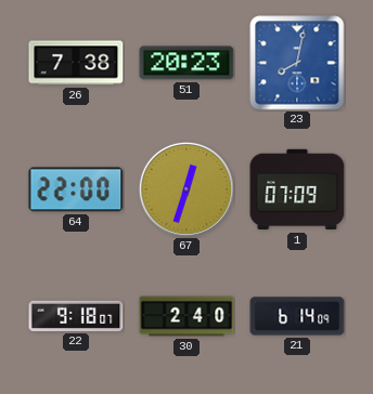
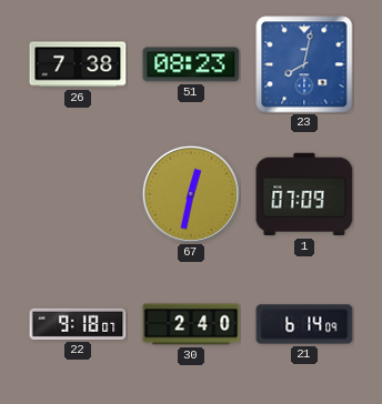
51: 20:23 -> 08:23
64: 22:00 -> none
67: 12:33 -> 12:32
